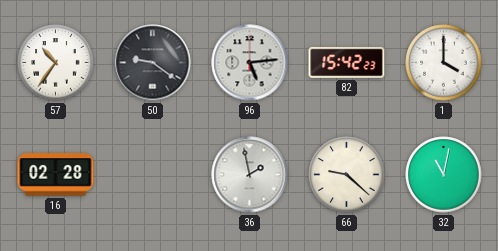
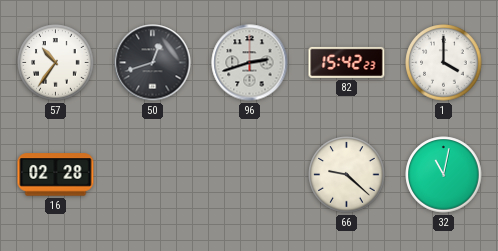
50: 9:21 -> 12:42
96: 5:14 -> 2:42
36: 1:58 -> none
